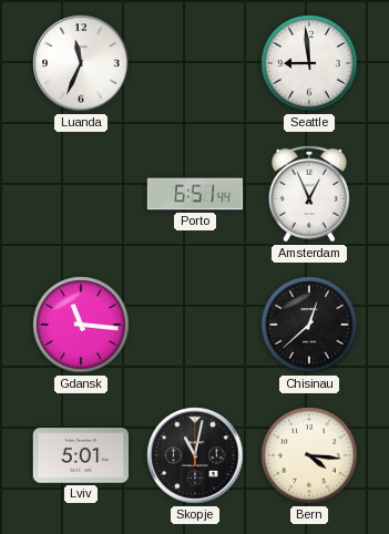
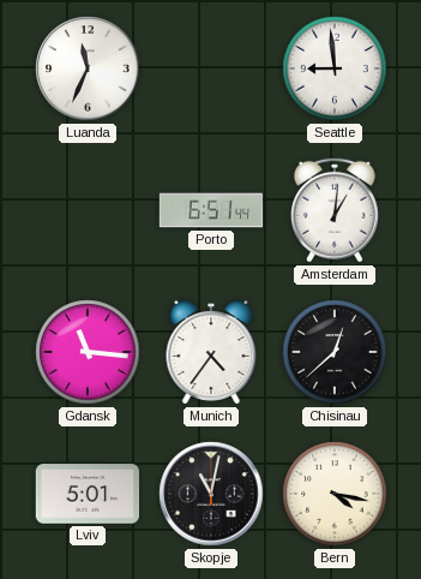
Amsterdam: 12:56 -> 1:01
Munich: none -> 4:36
Bern: 4:16 -> 4:17
